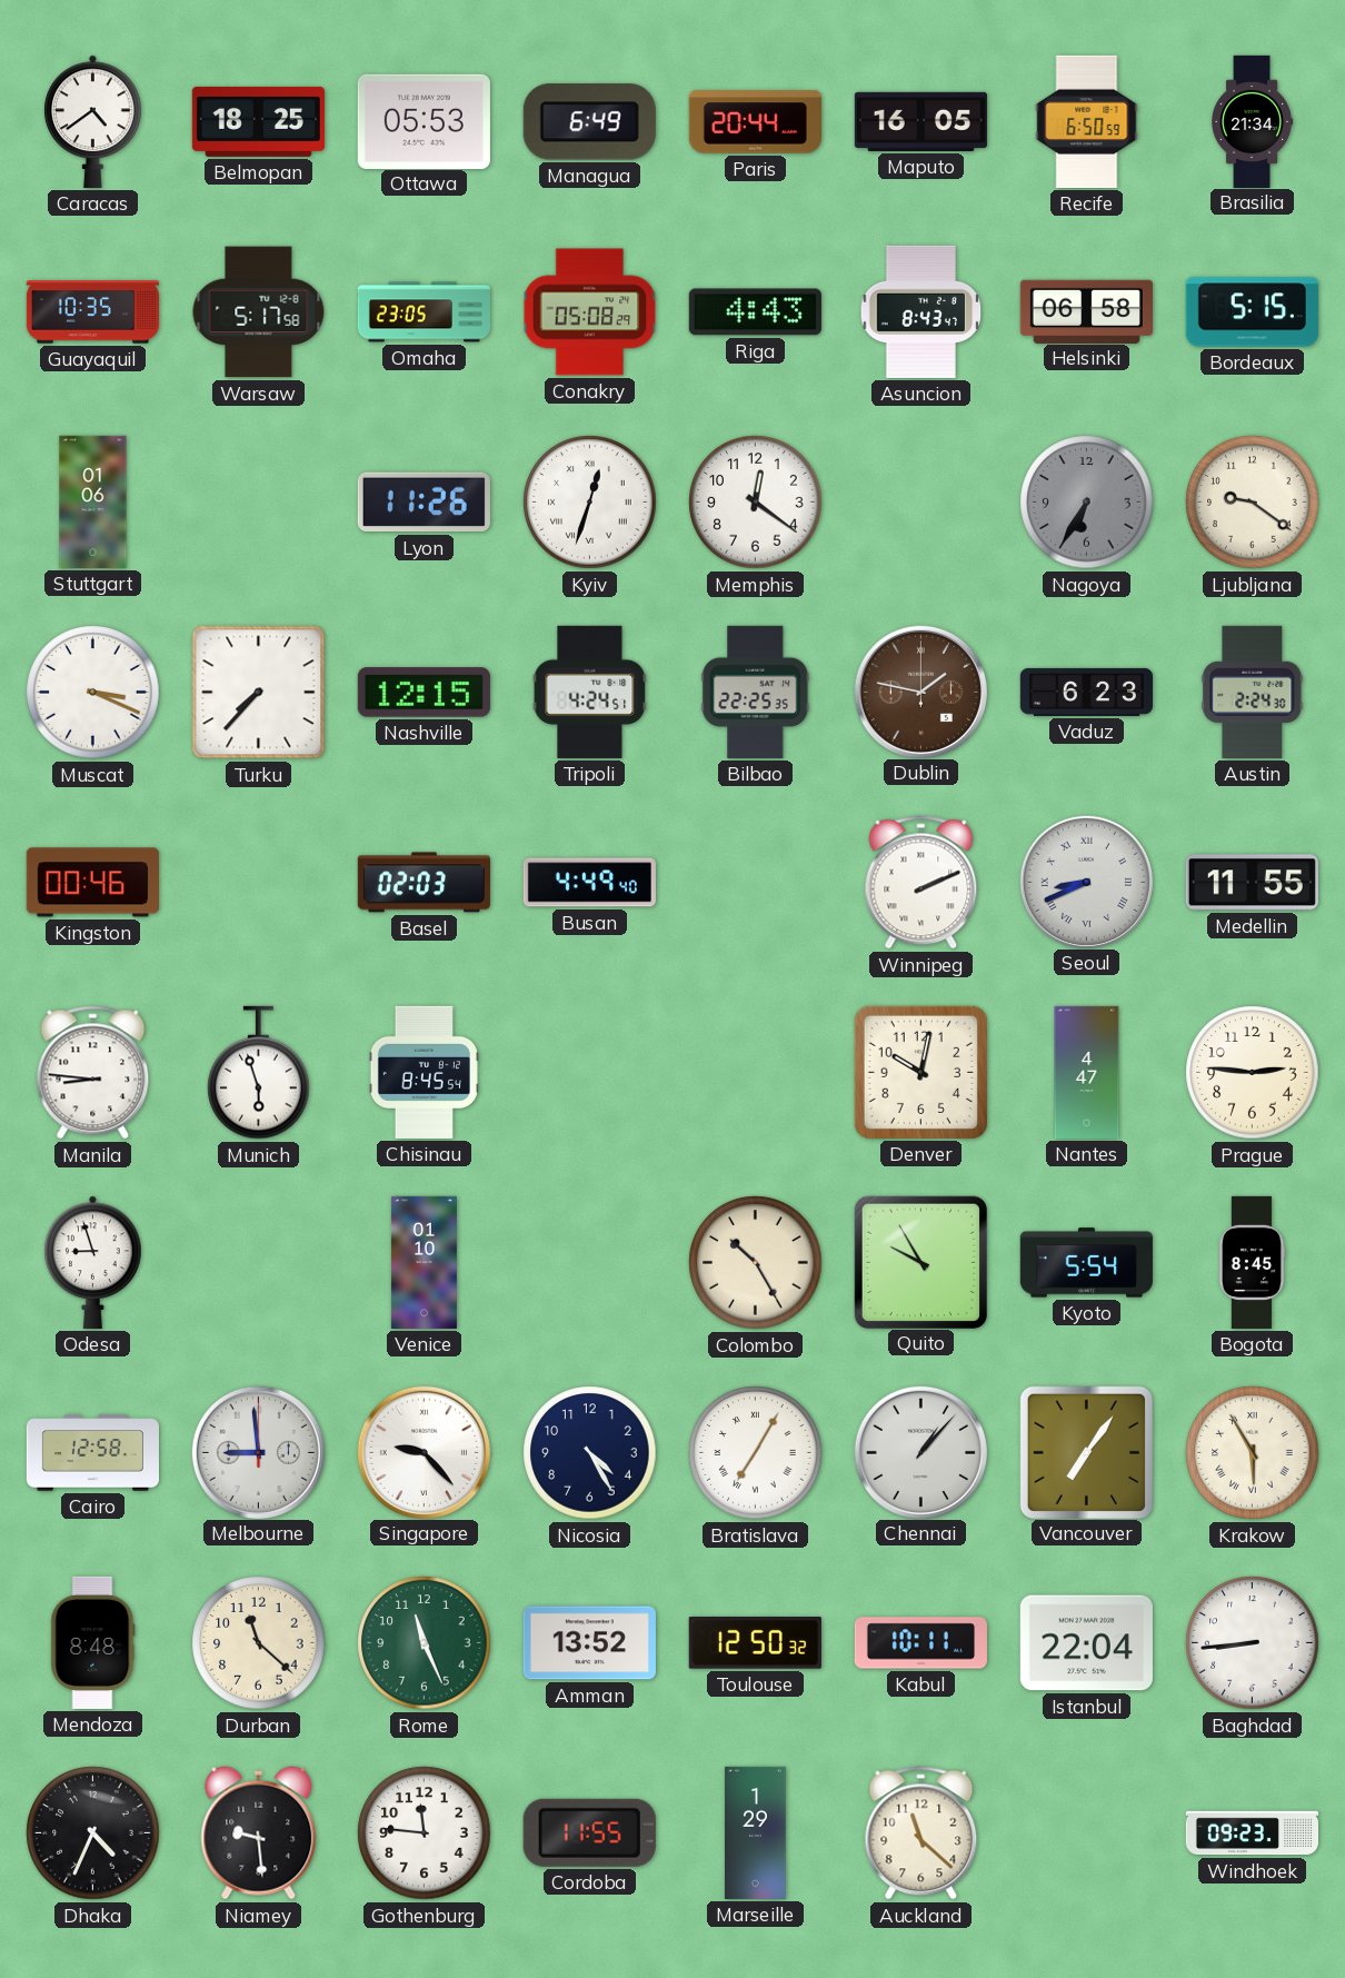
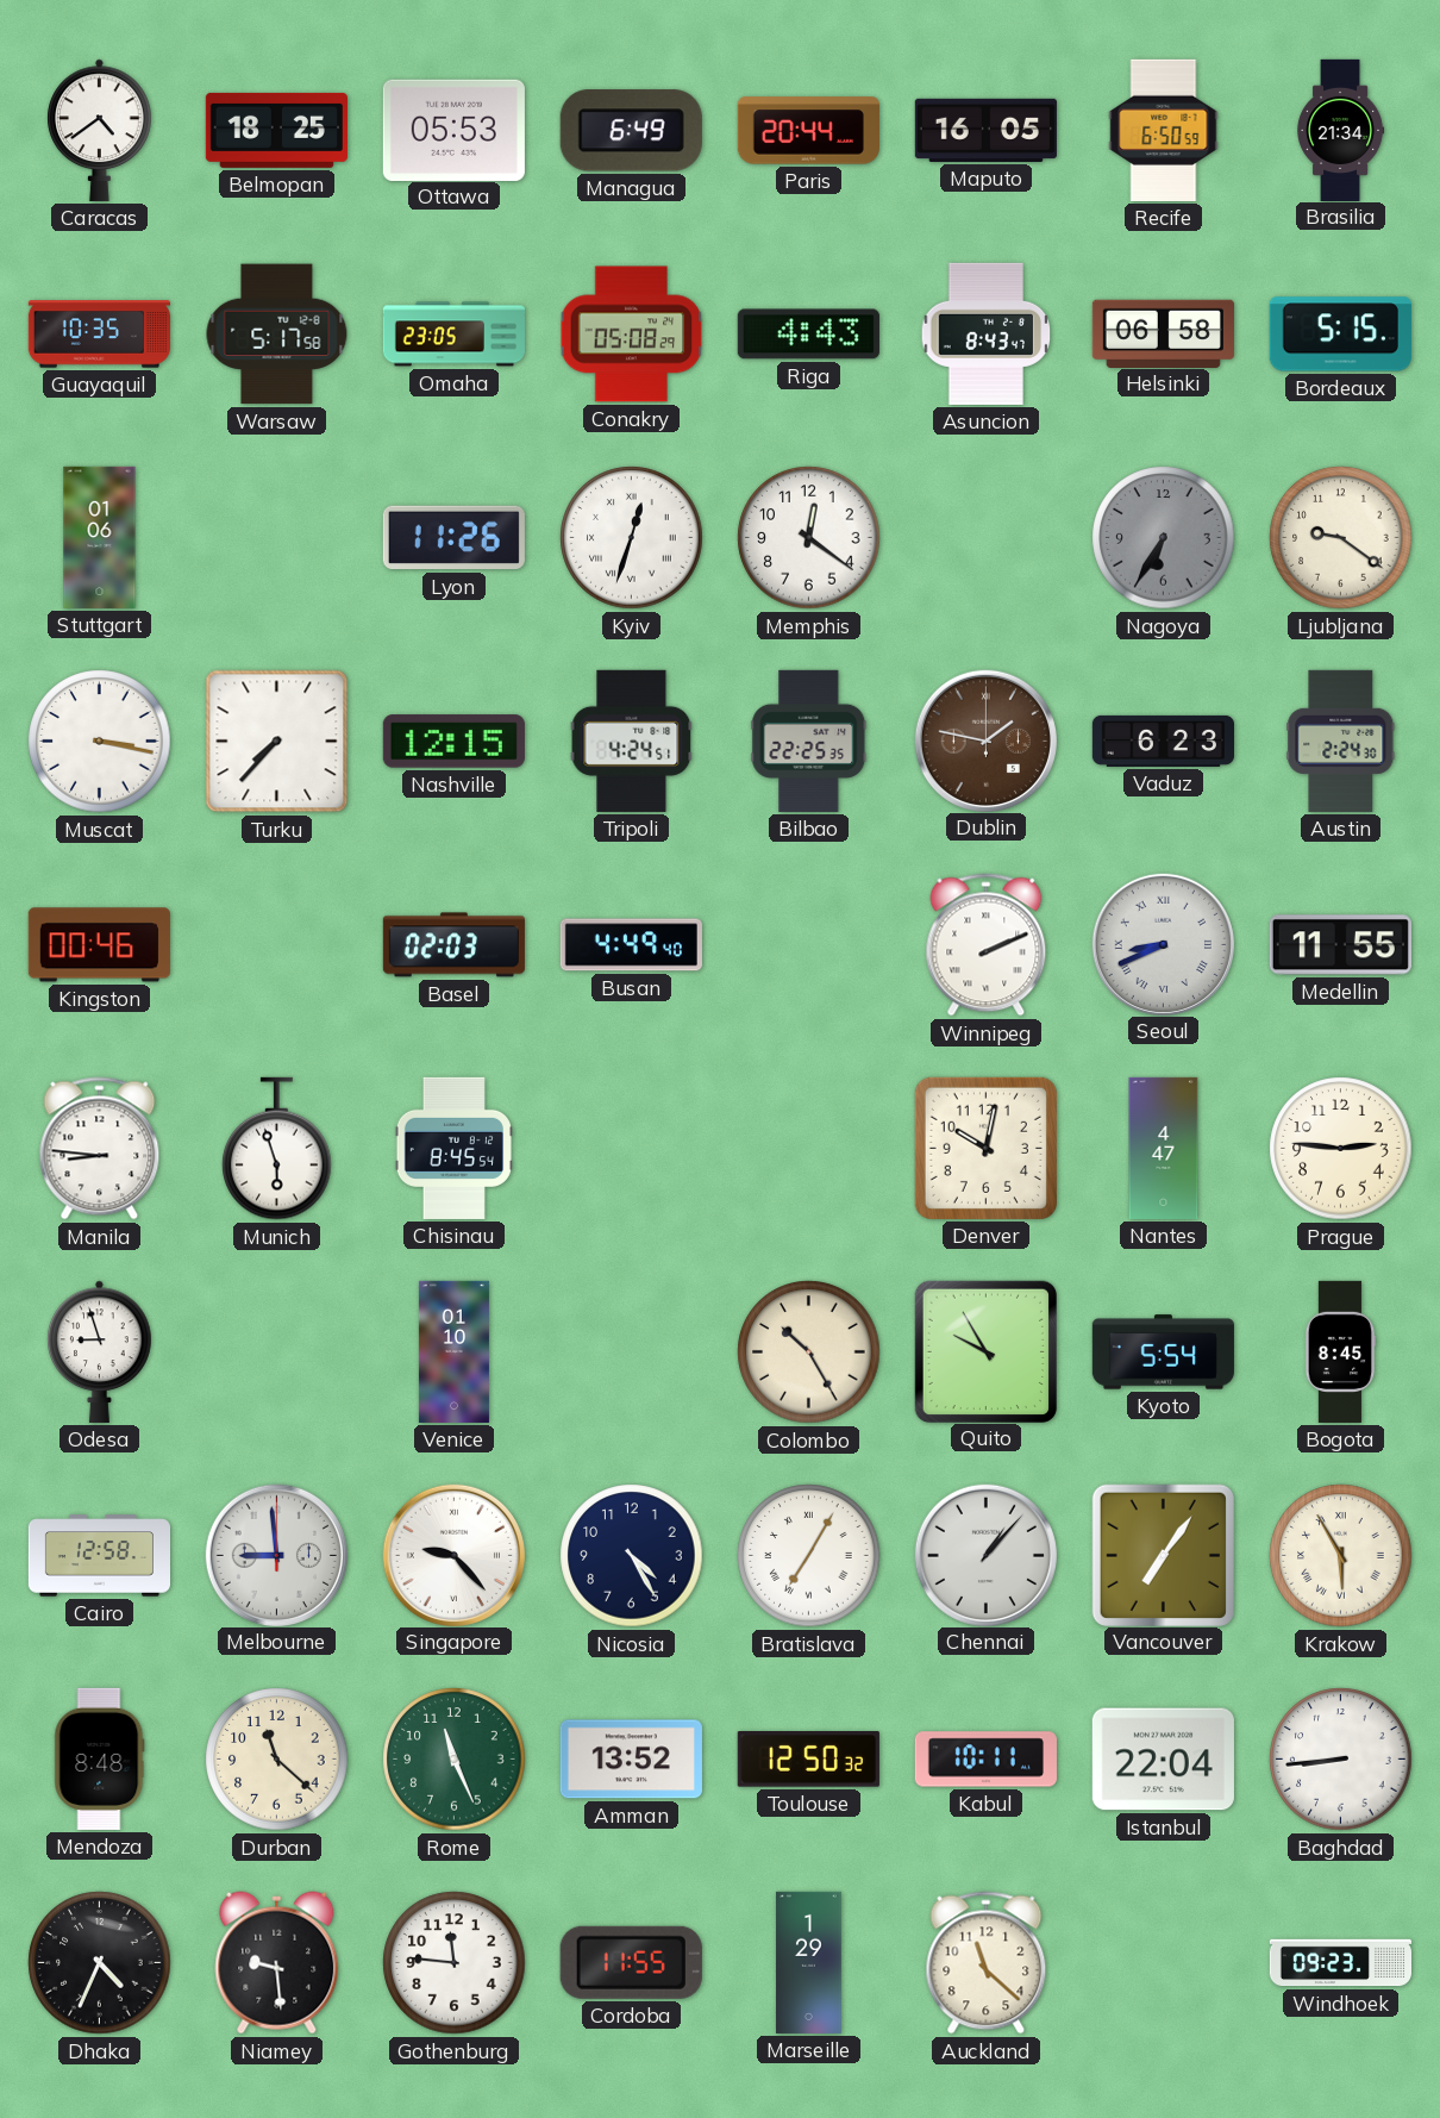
Muscat: 3:19 -> 3:17
